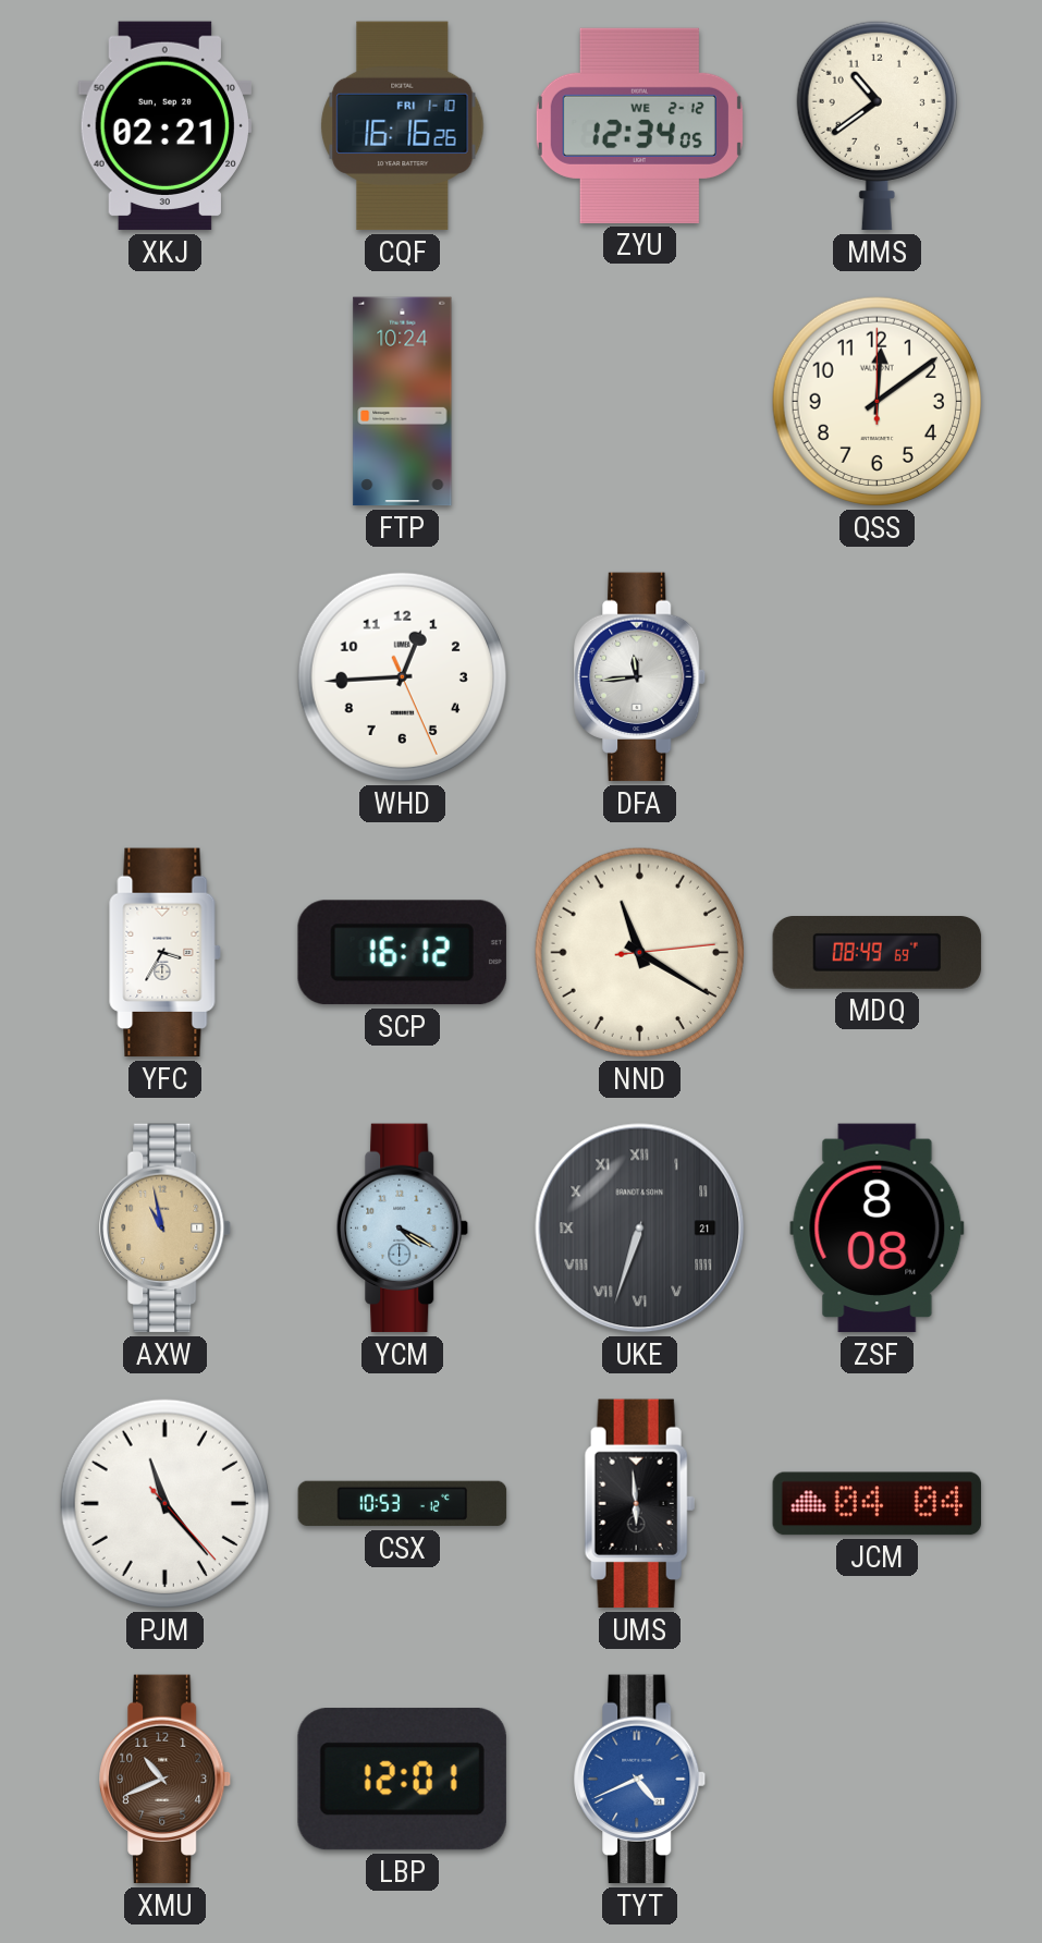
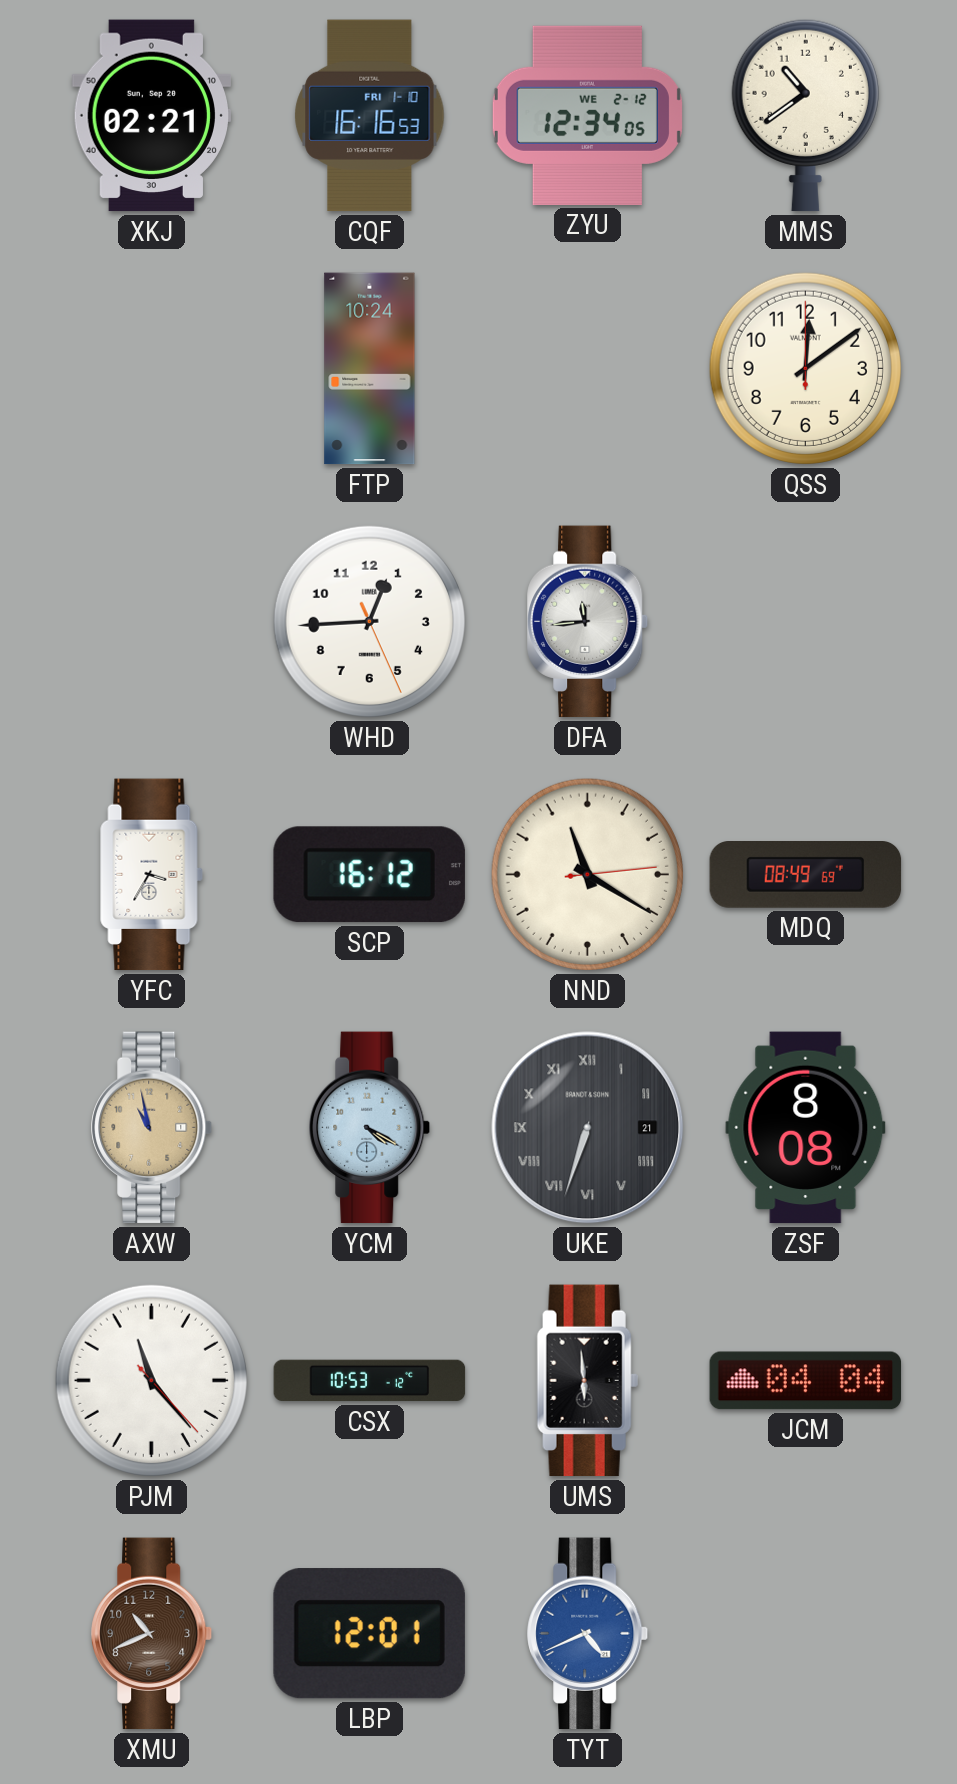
CQF: 16:16:26 -> 16:16:53
